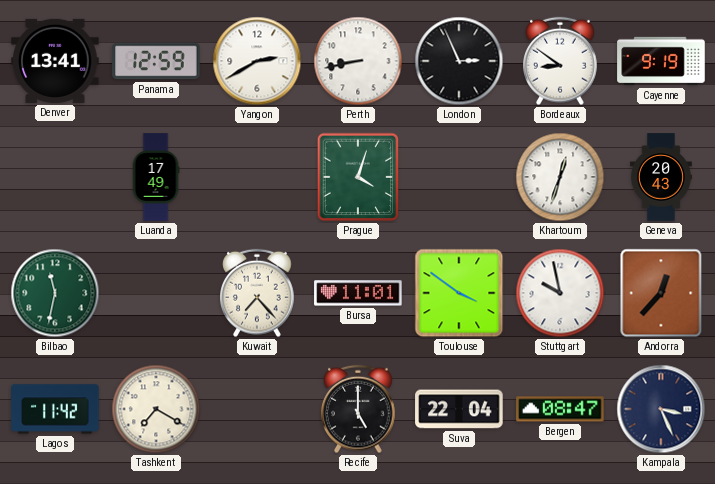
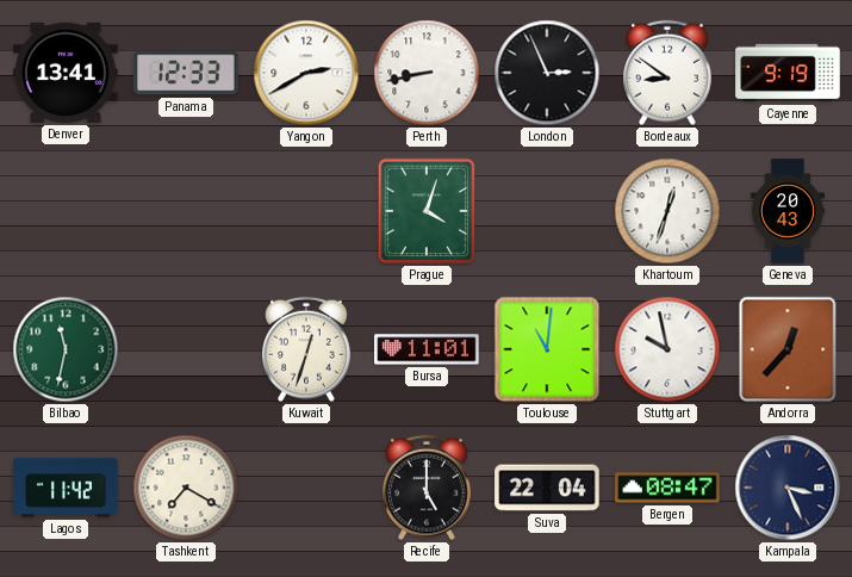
Panama: 12:59 -> 12:33
Luanda: 17:49 -> none
Kuwait: 7:23 -> 12:33
Toulouse: 3:51 -> 11:01
